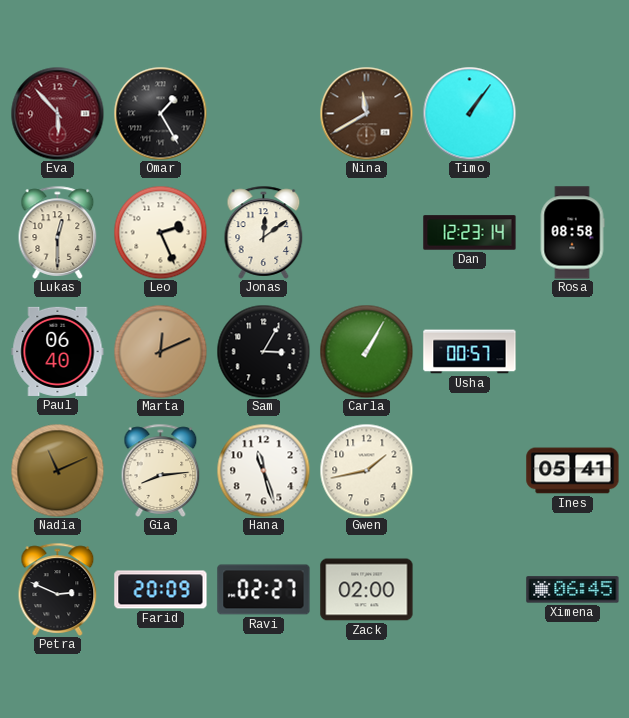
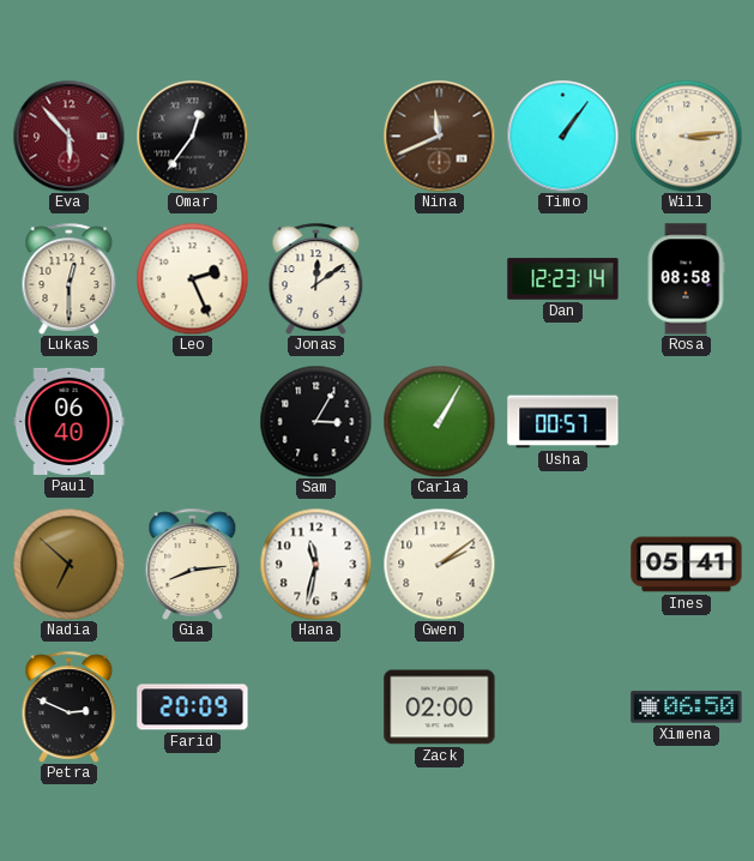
Omar: 1:25 -> 12:36
Nina: 11:40 -> 11:41
Will: none -> 3:14
Marta: 12:11 -> none
Nadia: 11:11 -> 6:52
Hana: 11:27 -> 11:32
Gwen: 1:43 -> 2:09
Ravi: 02:27 -> none
Ximena: 06:45 -> 06:50
